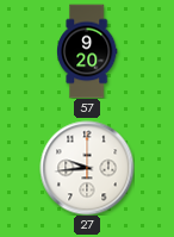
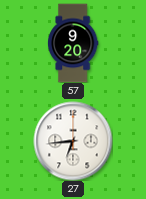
27: 9:44 -> 6:44
